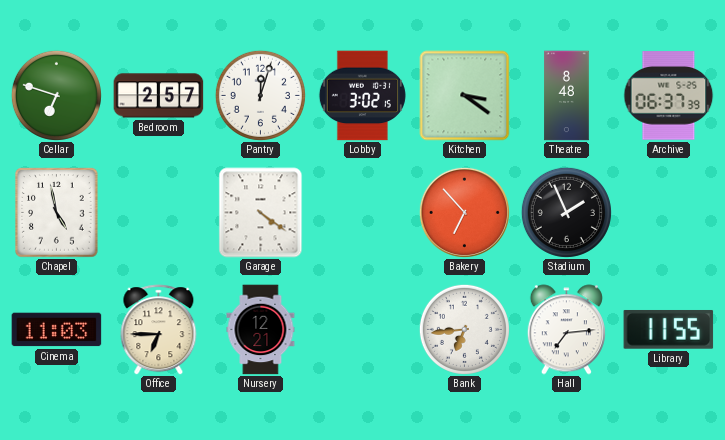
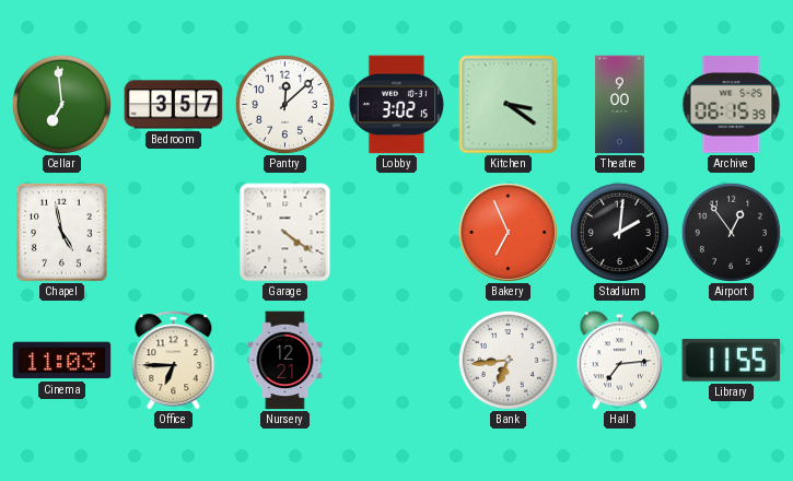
Cellar: 6:48 -> 6:59
Bedroom: 2:57 -> 3:57
Pantry: 12:03 -> 12:08
Theatre: 8:48 -> 9:00
Archive: 06:37 -> 06:15
Bakery: 6:53 -> 6:56
Stadium: 1:56 -> 2:01
Airport: none -> 12:54
